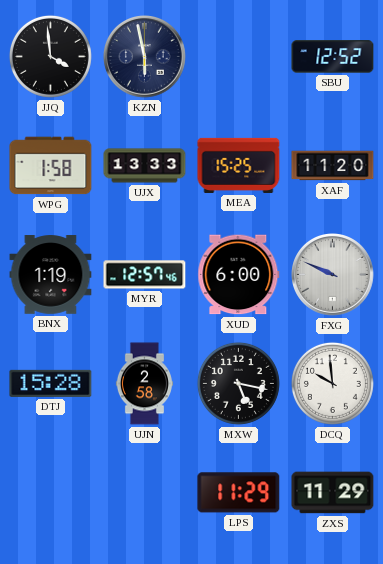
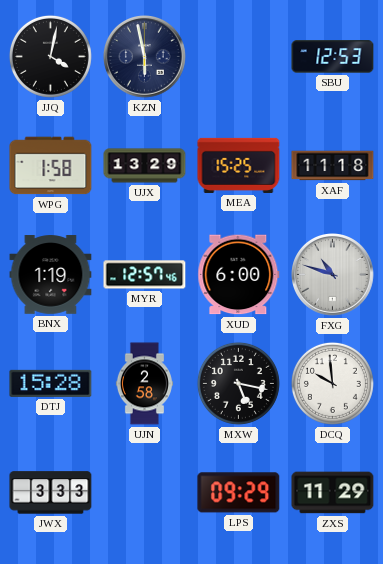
JJQ: 3:59 -> 4:02
SBU: 12:52 -> 12:53
UJX: 13:33 -> 13:29
XAF: 11:20 -> 11:18
FXG: 9:49 -> 10:48
JWX: none -> 3:33
LPS: 11:29 -> 09:29
